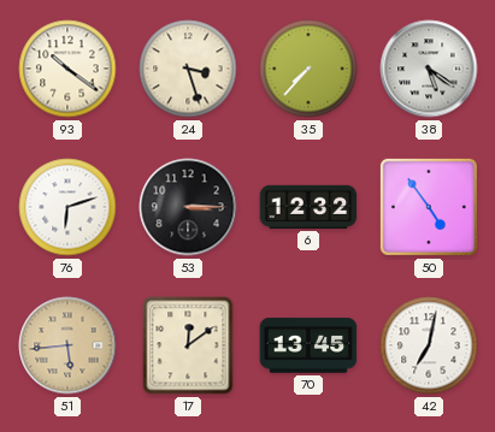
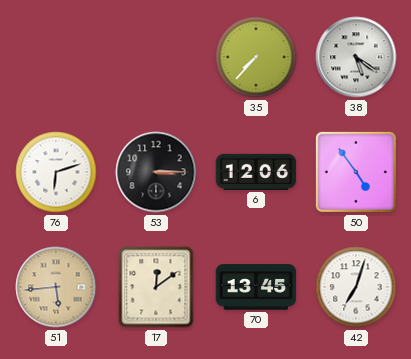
93: 10:21 -> none
24: 3:27 -> none
6: 12:32 -> 12:06
42: 7:02 -> 7:03
